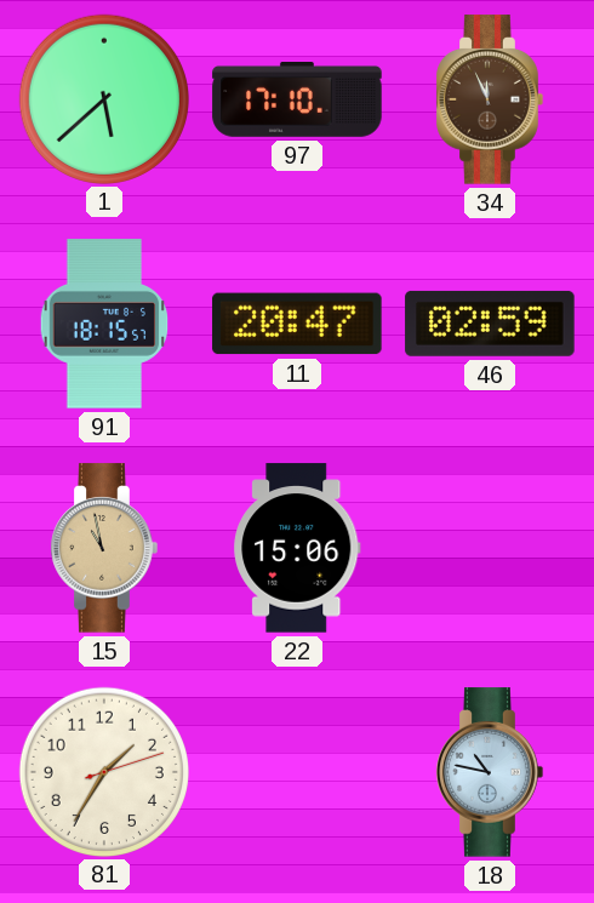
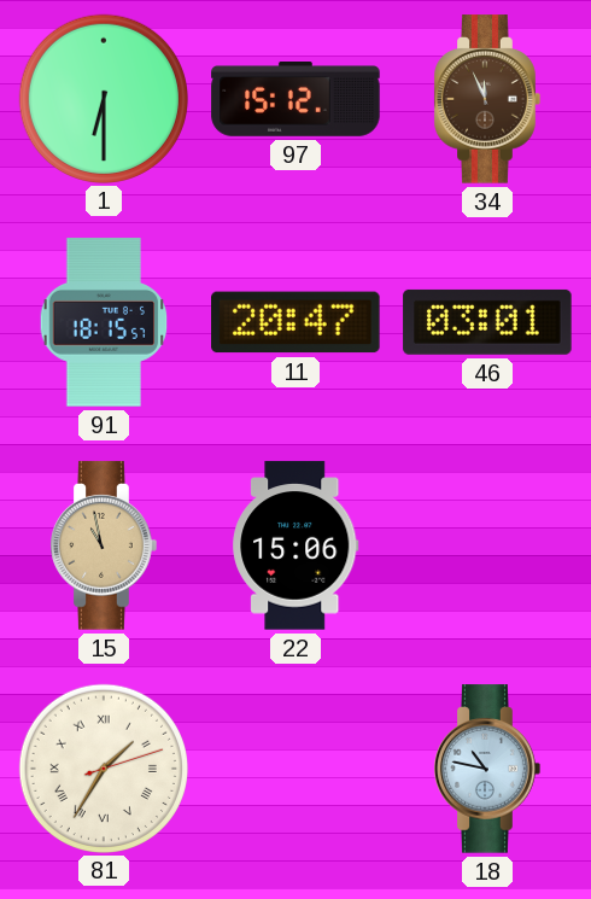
1: 5:38 -> 6:30
97: 17:10 -> 15:12
46: 02:59 -> 03:01
81 numerals: Arabic -> Roman
